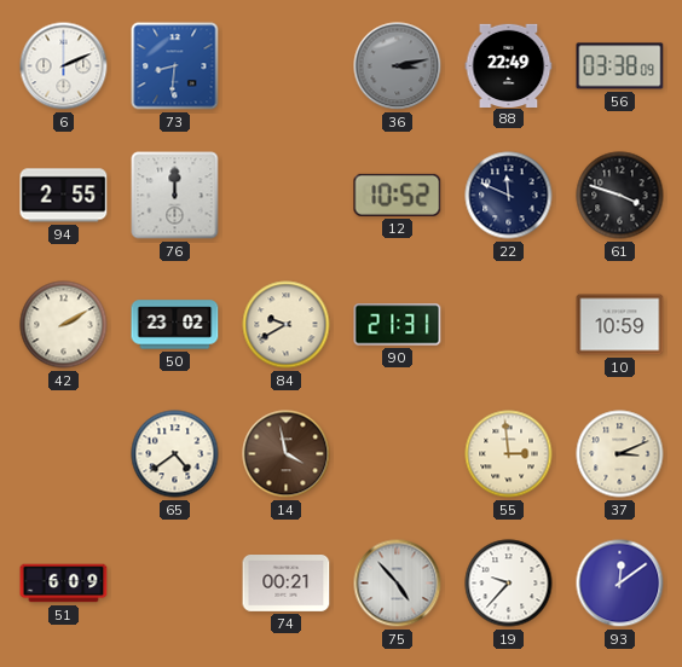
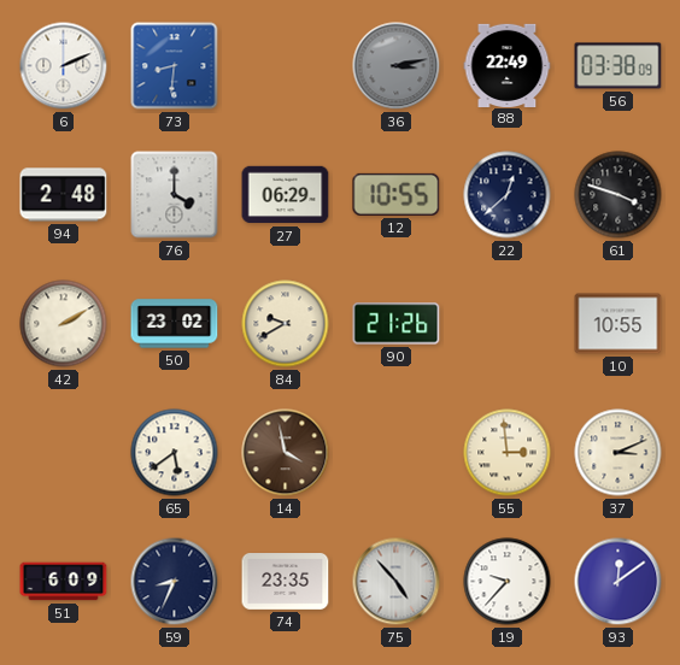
94: 2:55 -> 2:48
76: 12:00 -> 4:00
27: none -> 06:29
12: 10:52 -> 10:55
22: 11:49 -> 12:38
90: 21:31 -> 21:26
10: 10:59 -> 10:55
65: 4:39 -> 5:39
59: none -> 8:34
74: 00:21 -> 23:35
